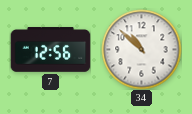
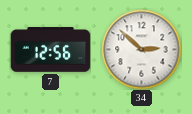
34: 10:52 -> 2:52
